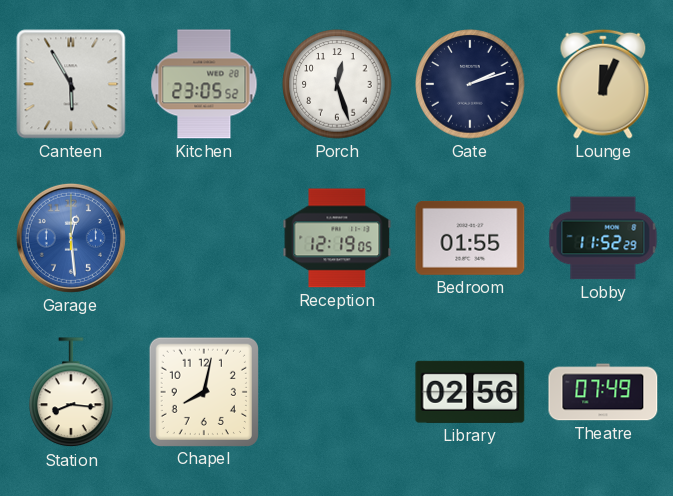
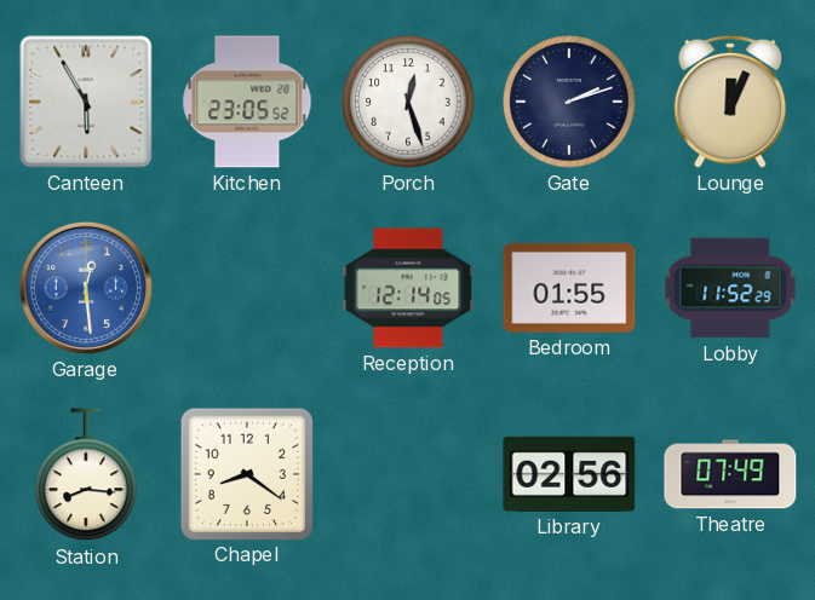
Reception: 12:19 -> 12:14
Chapel: 8:02 -> 8:21
